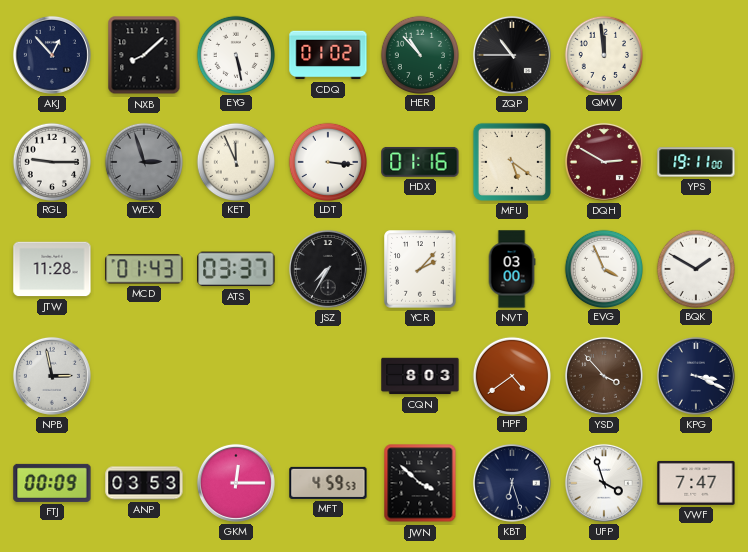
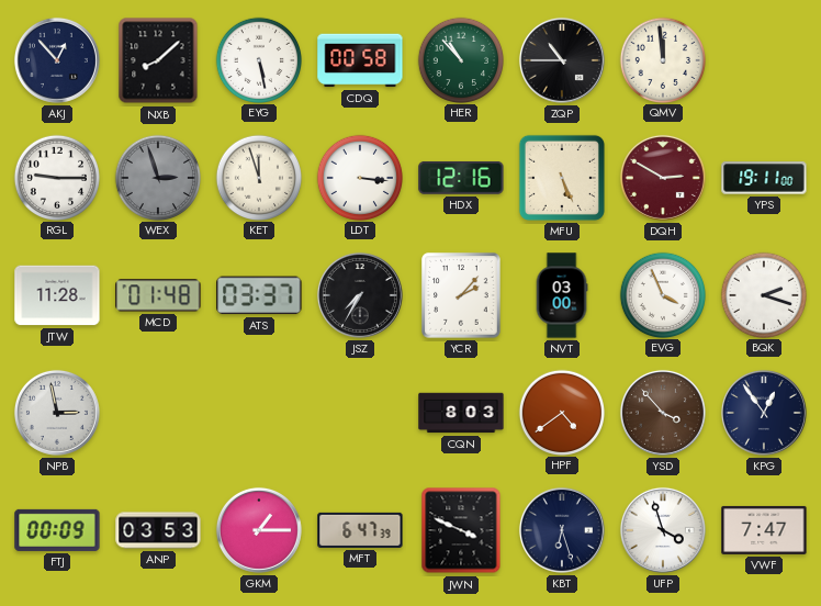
CDQ: 01:02 -> 00:58
KET: 11:56 -> 11:57
HDX: 01:16 -> 12:16
MFU: 5:21 -> 5:26
MCD: 01:43 -> 01:48
BQK: 1:50 -> 2:18
KPG: 3:19 -> 12:54
GKM: 12:15 -> 1:15
MFT: 4:59 -> 6:47
JWN: 3:52 -> 3:49
